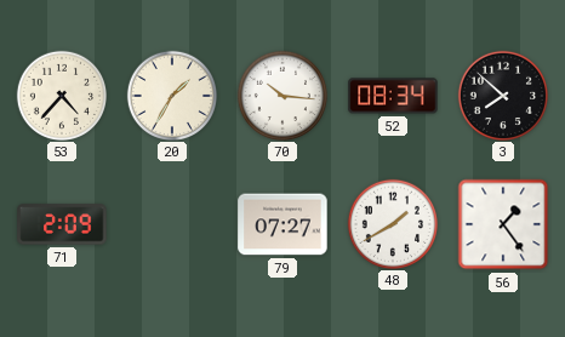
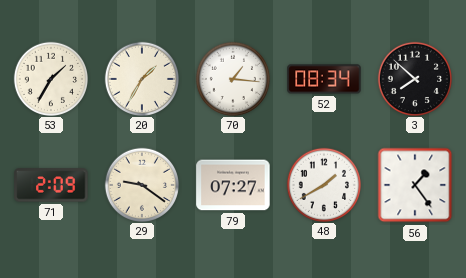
53: 4:37 -> 1:35
70: 10:16 -> 1:16
29: none -> 9:21
